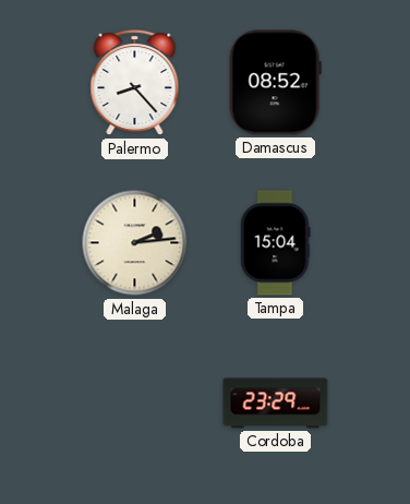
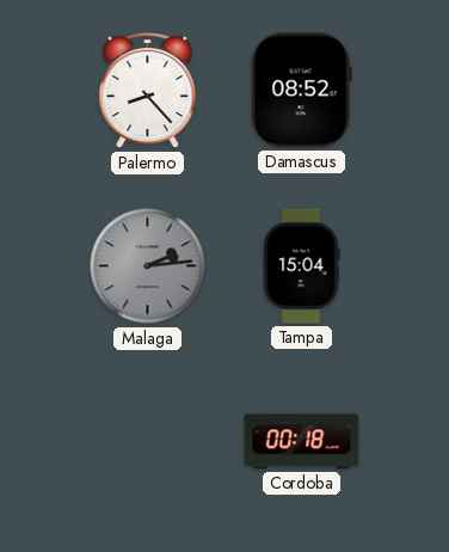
Malaga dial: cream -> grey
Cordoba: 23:29 -> 00:18
